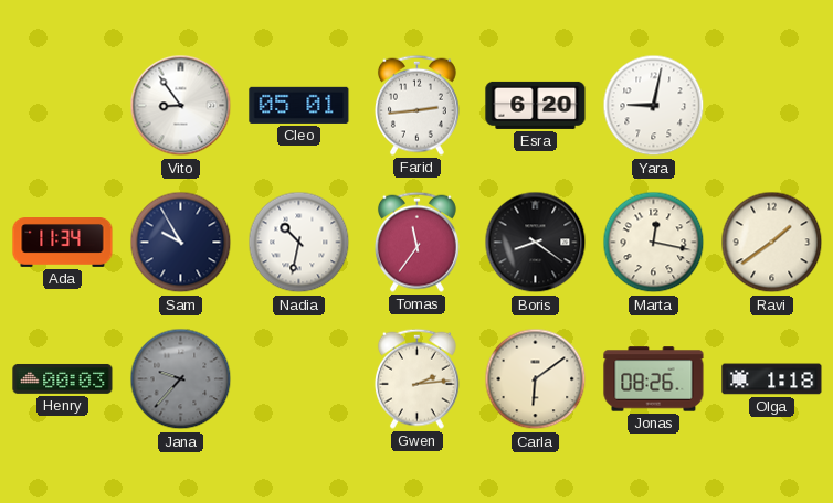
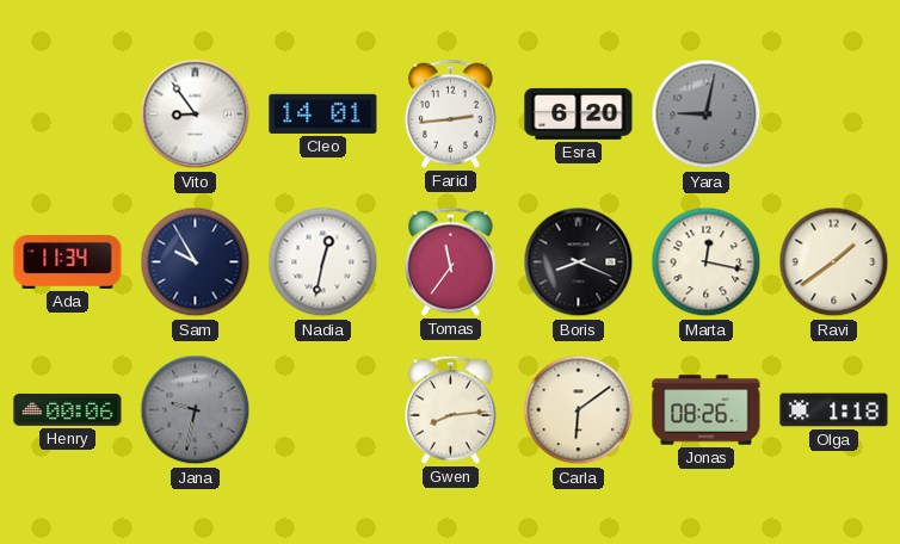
Cleo: 05:01 -> 14:01
Yara dial: white -> grey
Nadia: 10:32 -> 12:32
Boris: 8:21 -> 8:19
Henry: 00:03 -> 00:06
Jana: 9:37 -> 9:32
Gwen: 2:14 -> 8:14
